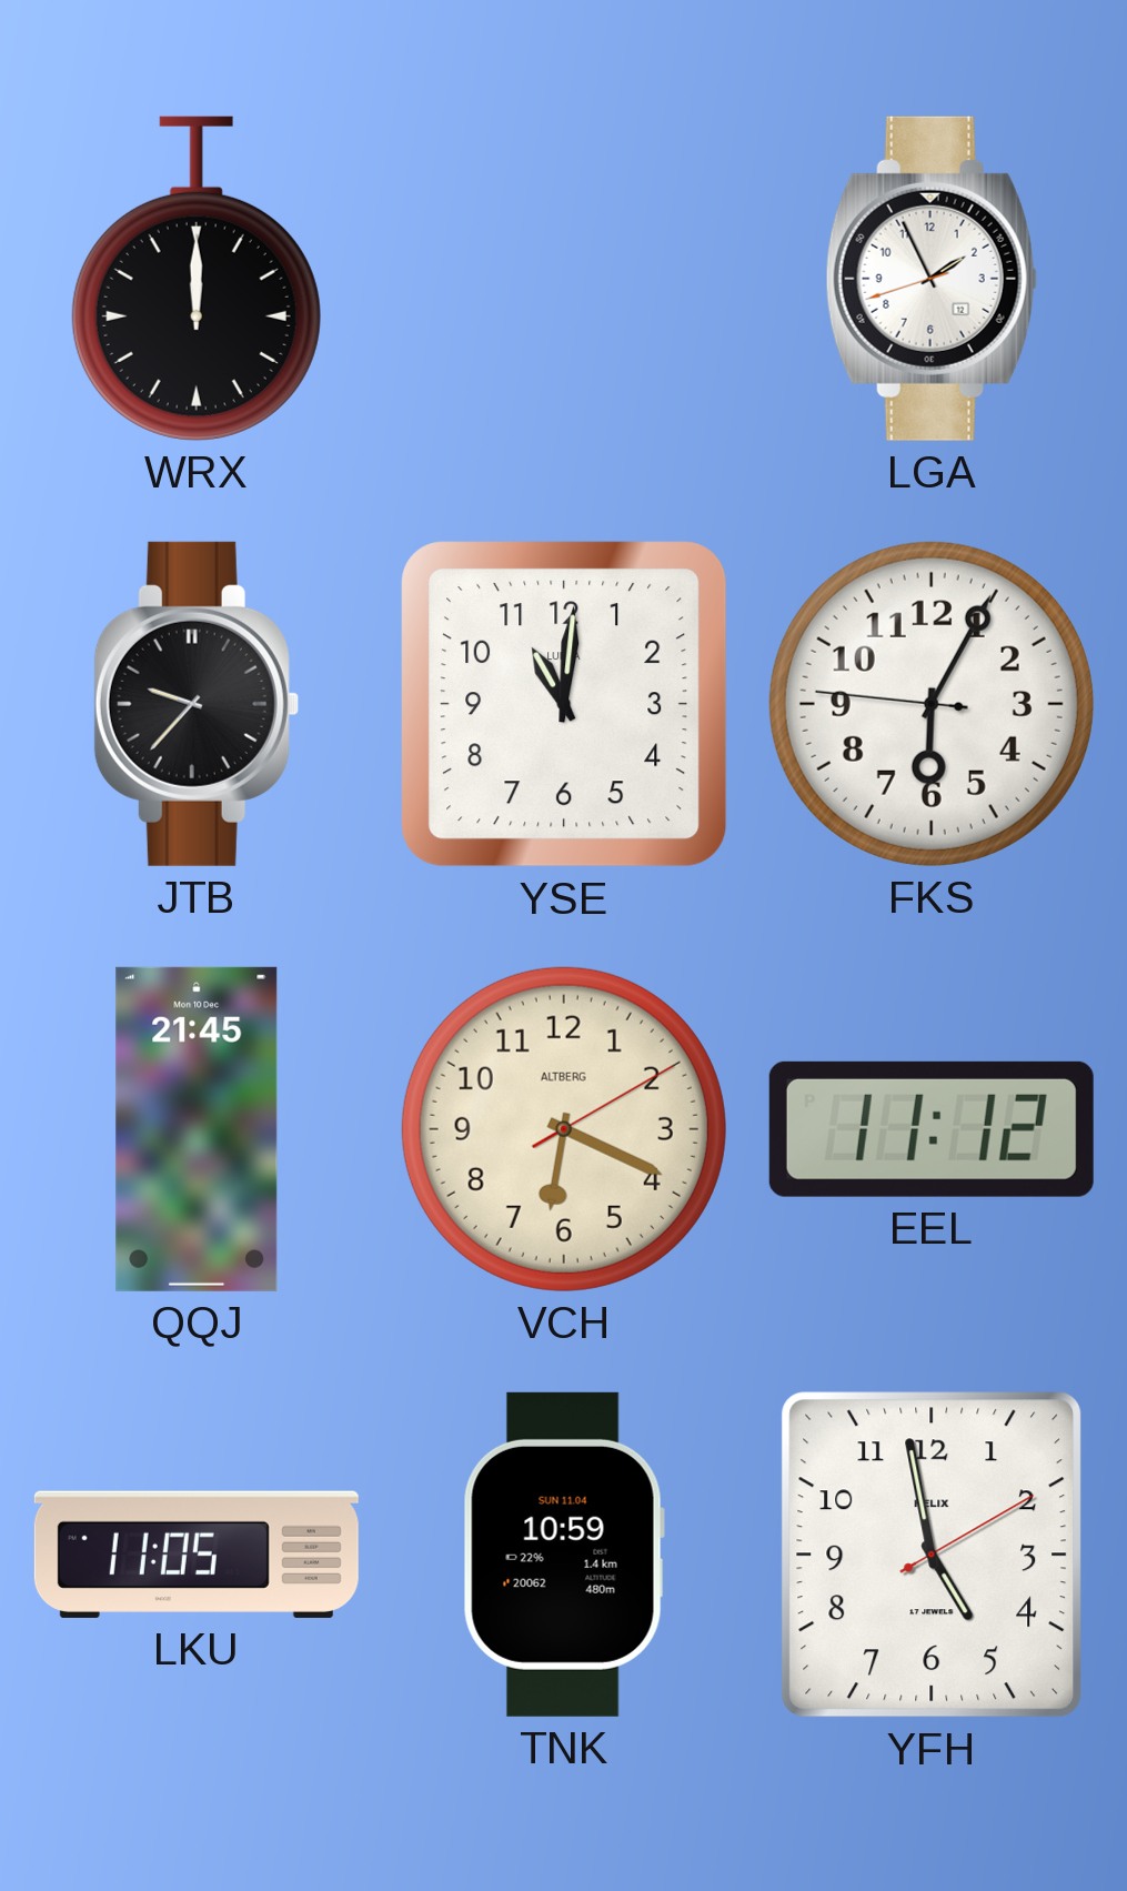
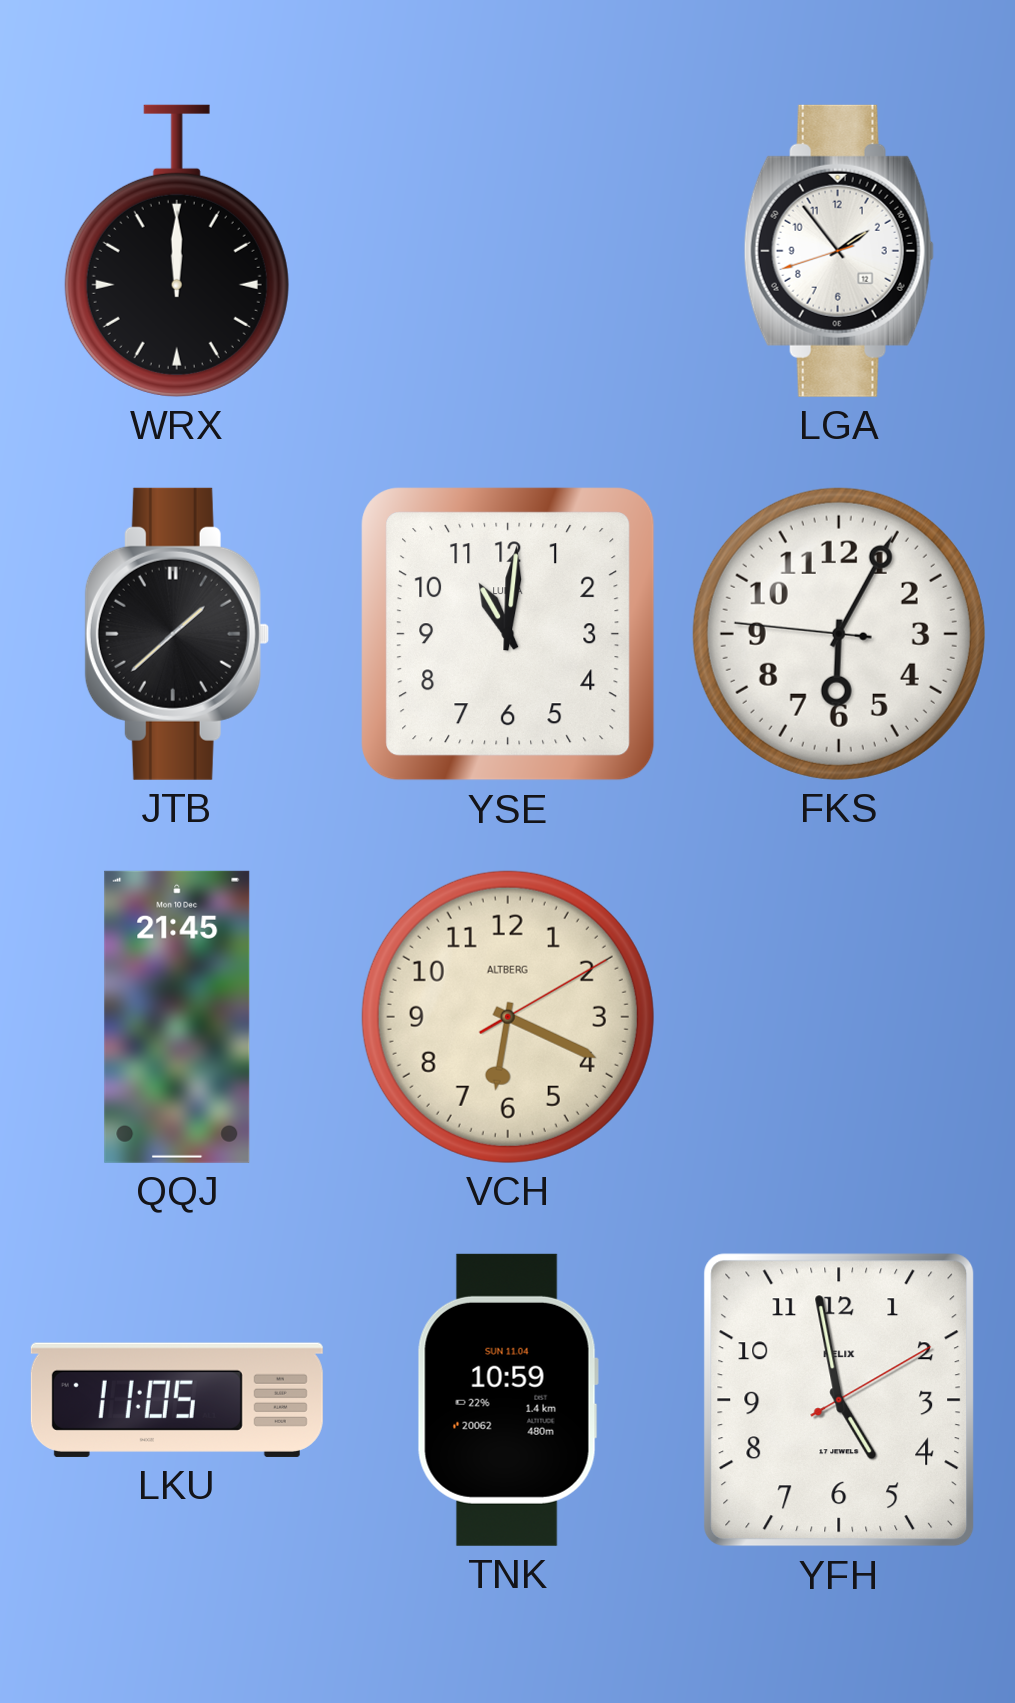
LGA: 1:55 -> 1:53
JTB: 9:37 -> 1:38
EEL: 11:12 -> none
